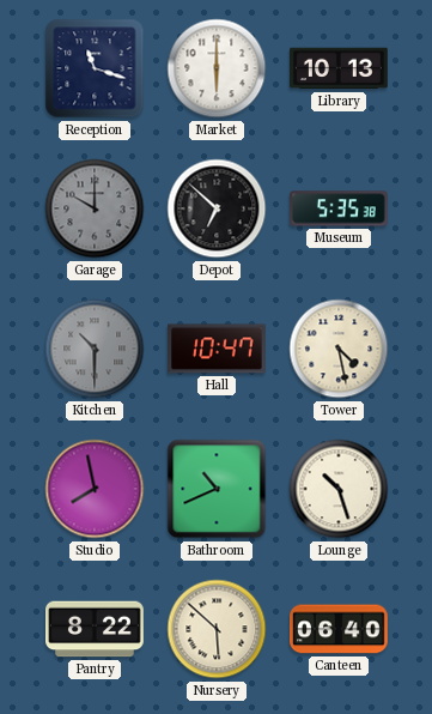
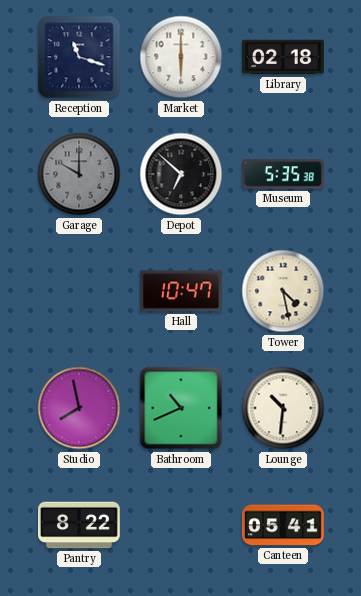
Library: 10:13 -> 02:18
Kitchen: 10:30 -> none
Lounge: 10:27 -> 10:31
Nursery: 5:52 -> none
Canteen: 06:40 -> 05:41
